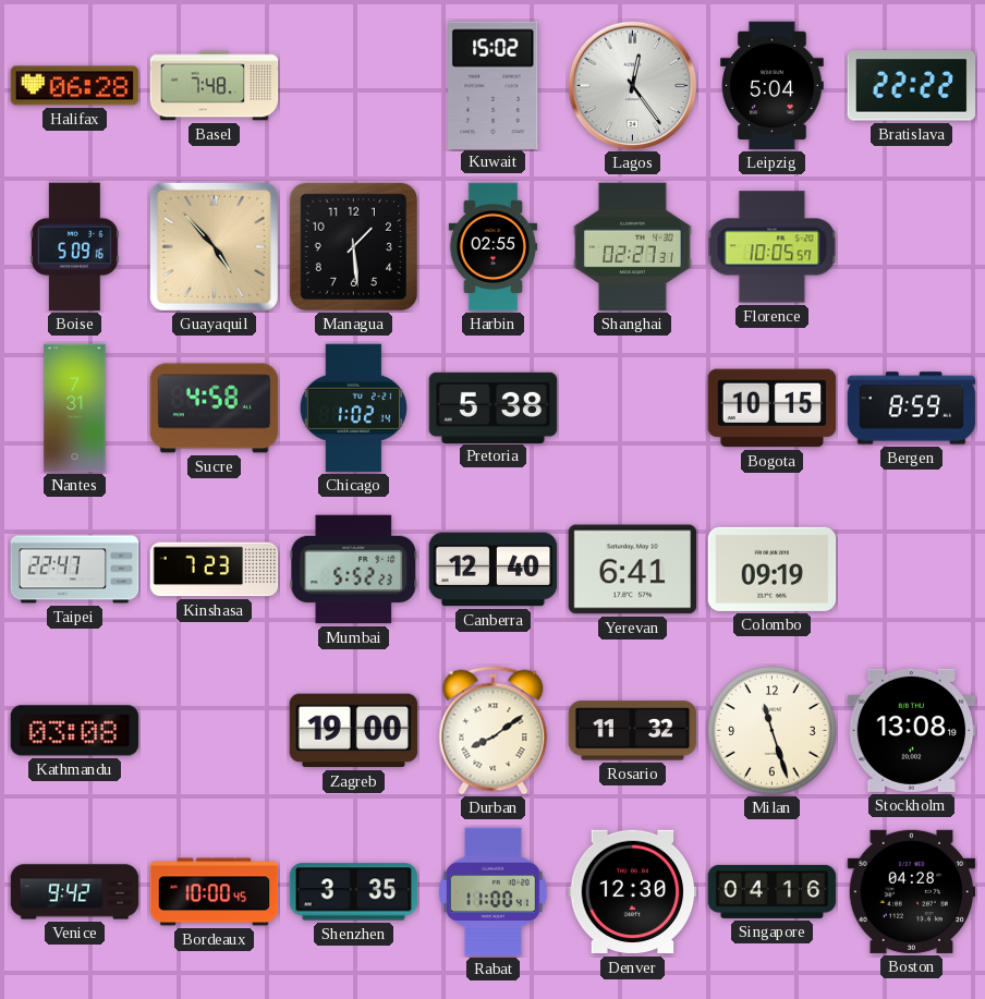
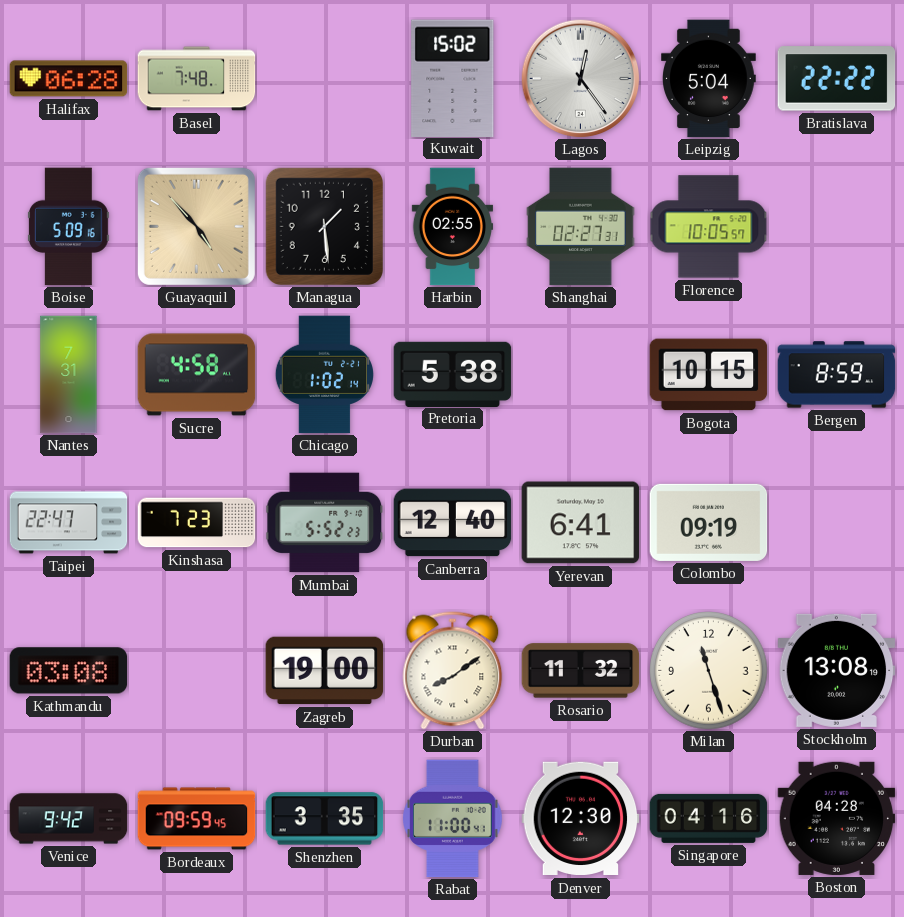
Bordeaux: 10:00 -> 09:59
